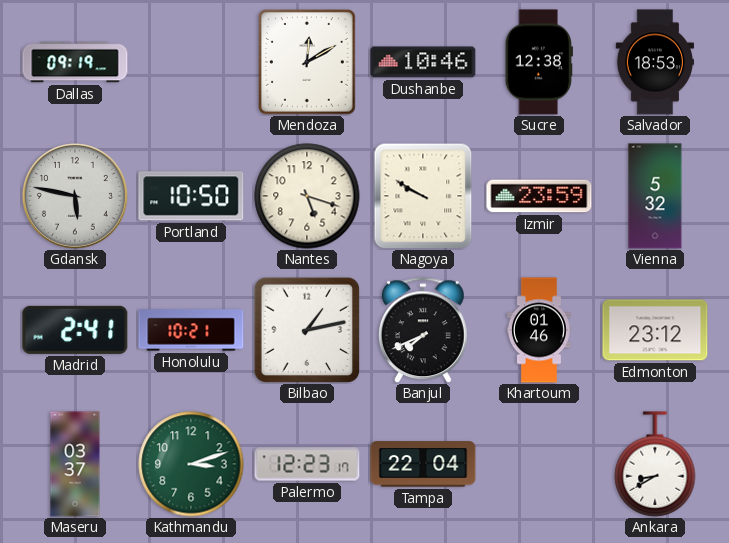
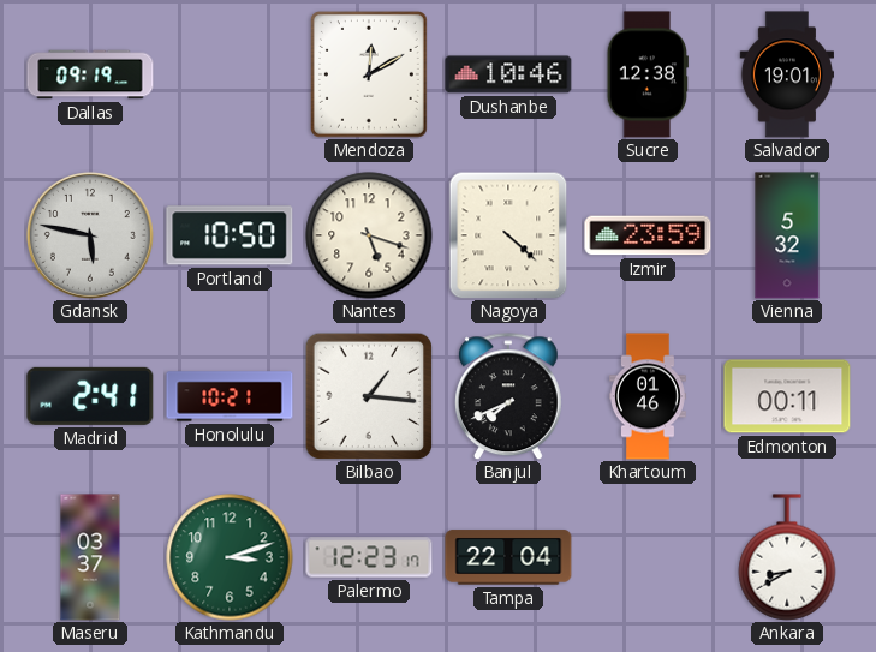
Salvador: 18:53 -> 19:01
Nagoya: 9:50 -> 4:22
Bilbao: 1:13 -> 1:16
Edmonton: 23:12 -> 00:11
